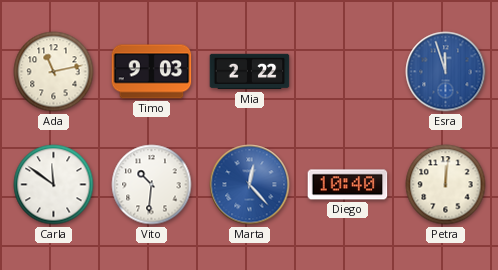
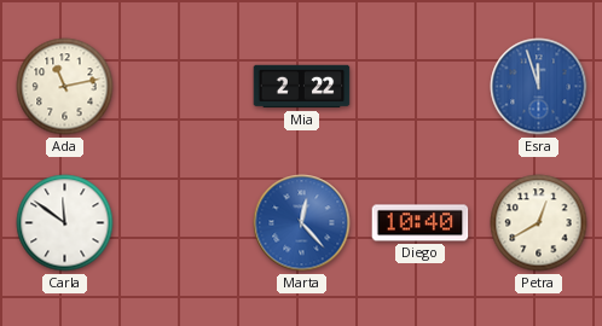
Timo: 9:03 -> none
Vito: 10:31 -> none
Petra: 12:01 -> 12:40
